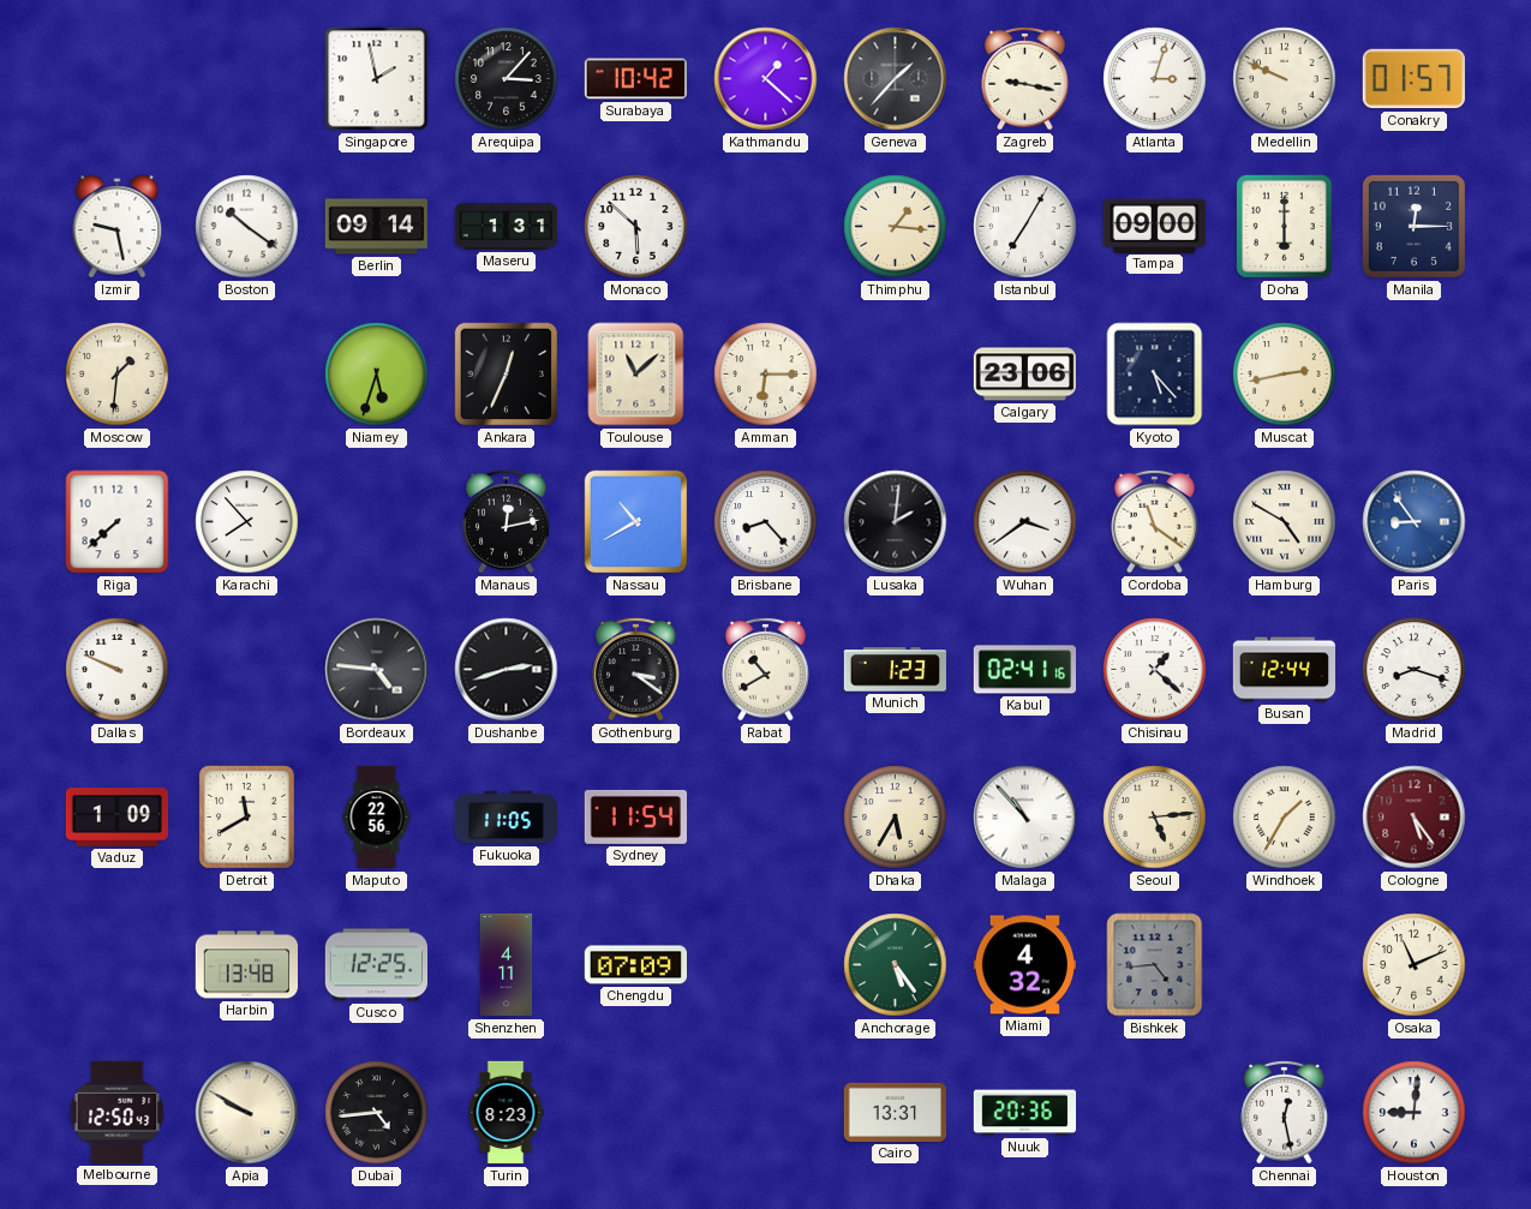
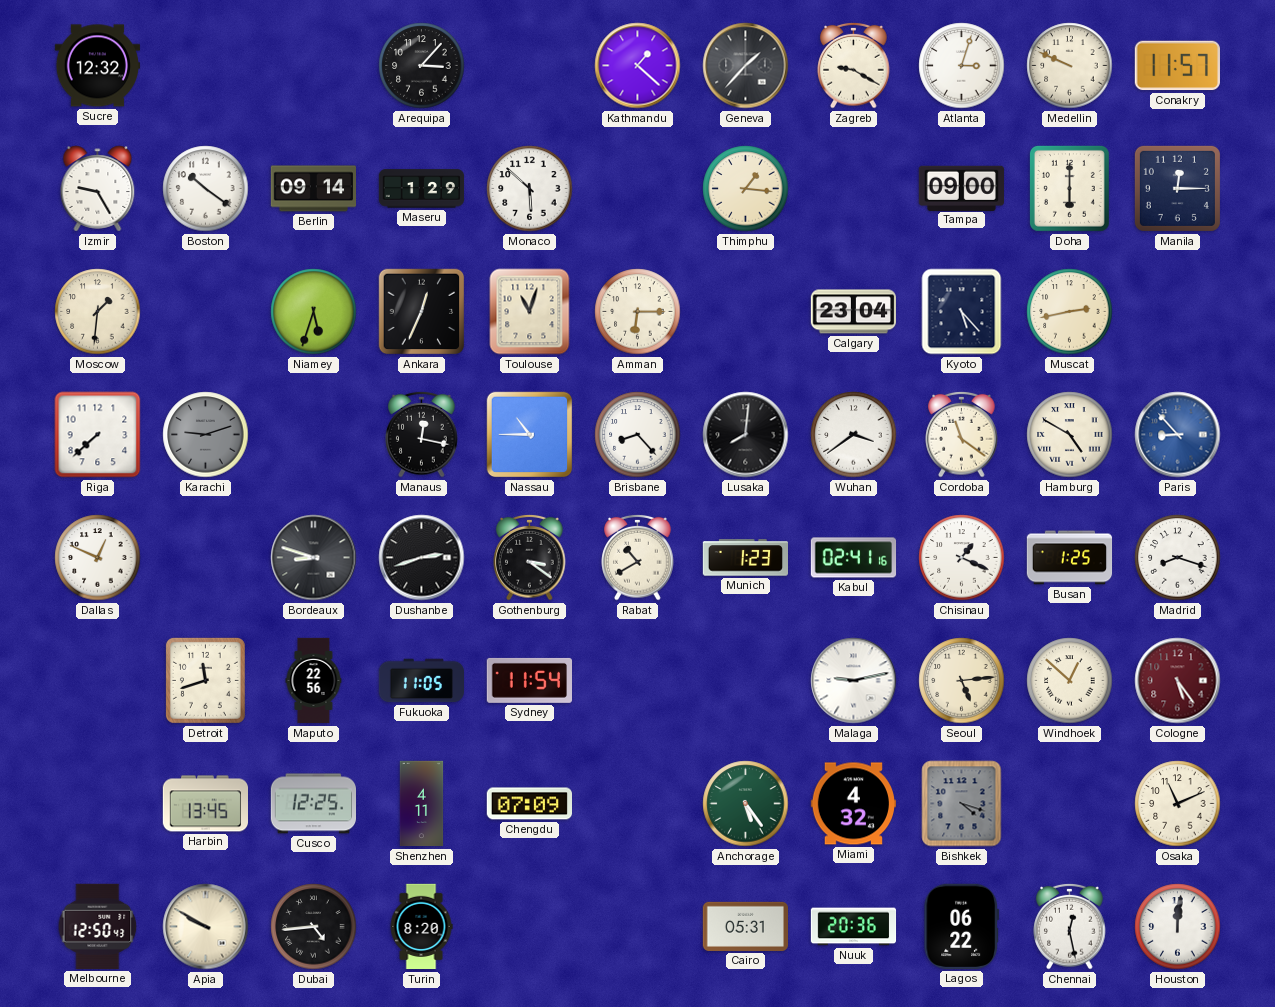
Sucre: none -> 12:32
Singapore: 1:58 -> none
Surabaya: 10:42 -> none
Zagreb: 9:17 -> 9:20
Conakry: 01:57 -> 11:57
Izmir: 9:28 -> 9:25
Maseru: 1:31 -> 1:29
Istanbul: 7:05 -> none
Toulouse: 11:08 -> 11:03
Calgary: 23:06 -> 23:04
Karachi: 7:53 -> 9:12
Karachi dial: white -> grey
Manaus: 12:13 -> 12:17
Nassau: 10:40 -> 10:45
Lusaka: 2:01 -> 8:01
Paris: 8:54 -> 8:53
Dallas: 9:49 -> 12:49
Bordeaux: 4:46 -> 8:48
Chisinau: 1:22 -> 1:19
Busan: 12:44 -> 1:25
Vaduz: 1:09 -> none
Detroit: 11:40 -> 11:42
Dhaka: 5:35 -> none
Malaga: 10:53 -> 9:13
Windhoek: 1:35 -> 12:52
Harbin: 13:48 -> 13:45
Bishkek: 4:44 -> 4:18
Turin: 8:23 -> 8:20
Cairo: 13:31 -> 05:31
Lagos: none -> 06:22
Houston: 9:01 -> 12:01
